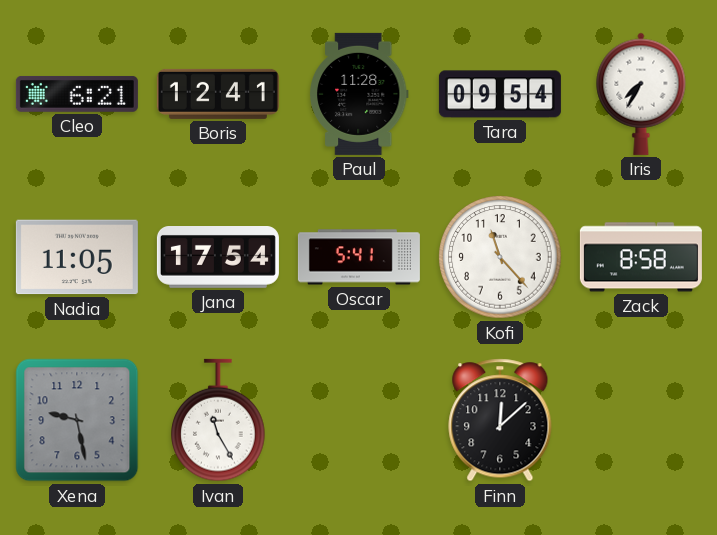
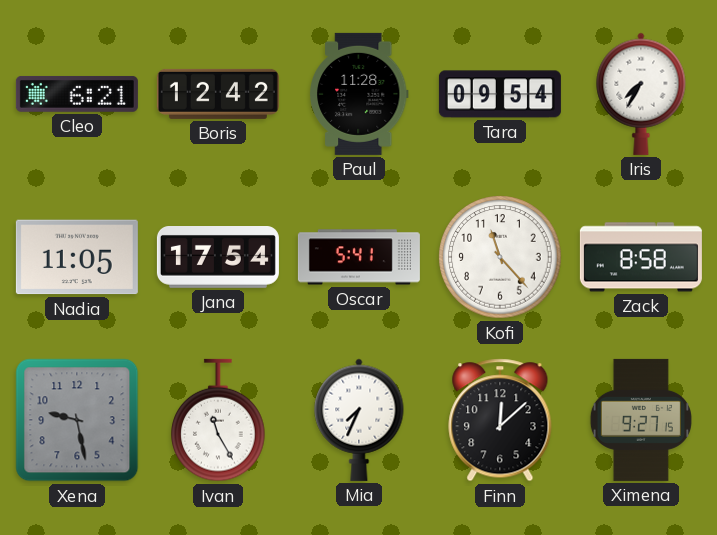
Boris: 12:41 -> 12:42
Mia: none -> 7:34
Ximena: none -> 9:27
